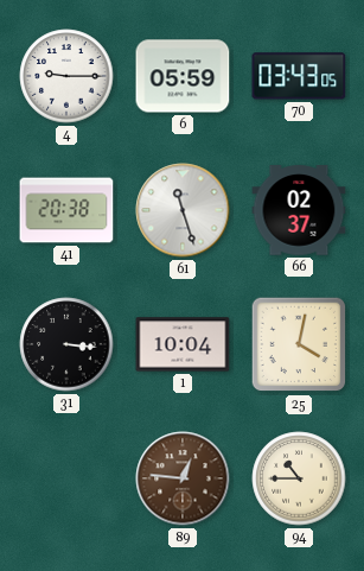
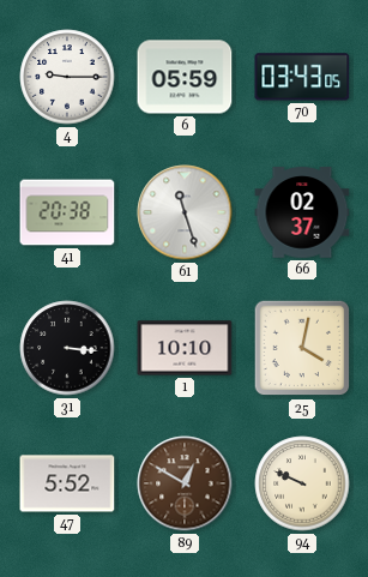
1: 10:04 -> 10:10
47: none -> 5:52
89: 12:46 -> 12:50
94: 10:45 -> 9:49
